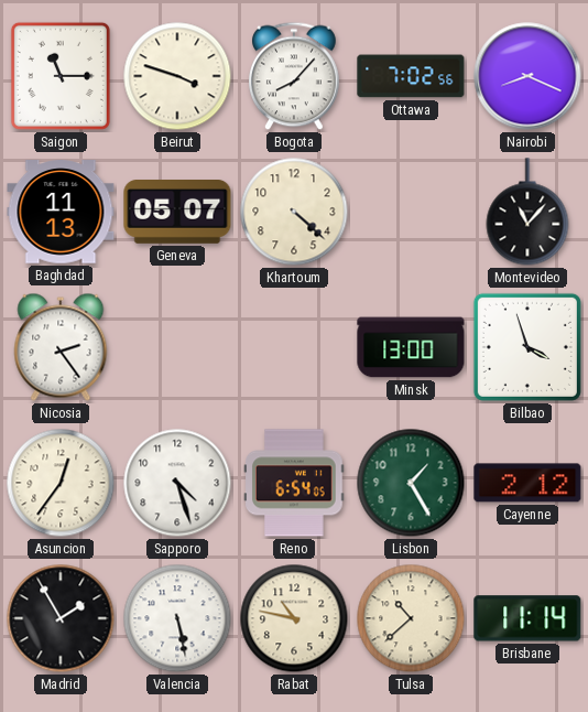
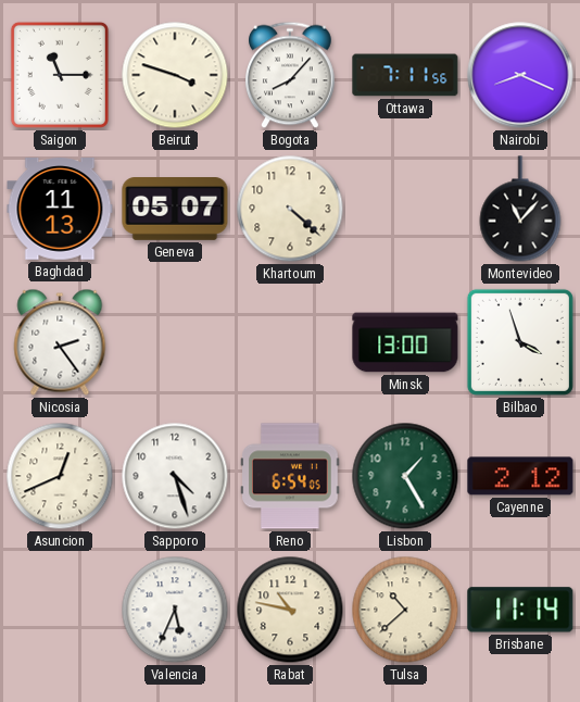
Ottawa: 7:02 -> 7:11
Asuncion: 12:36 -> 12:41
Madrid: 1:55 -> none
Valencia: 5:28 -> 5:34
